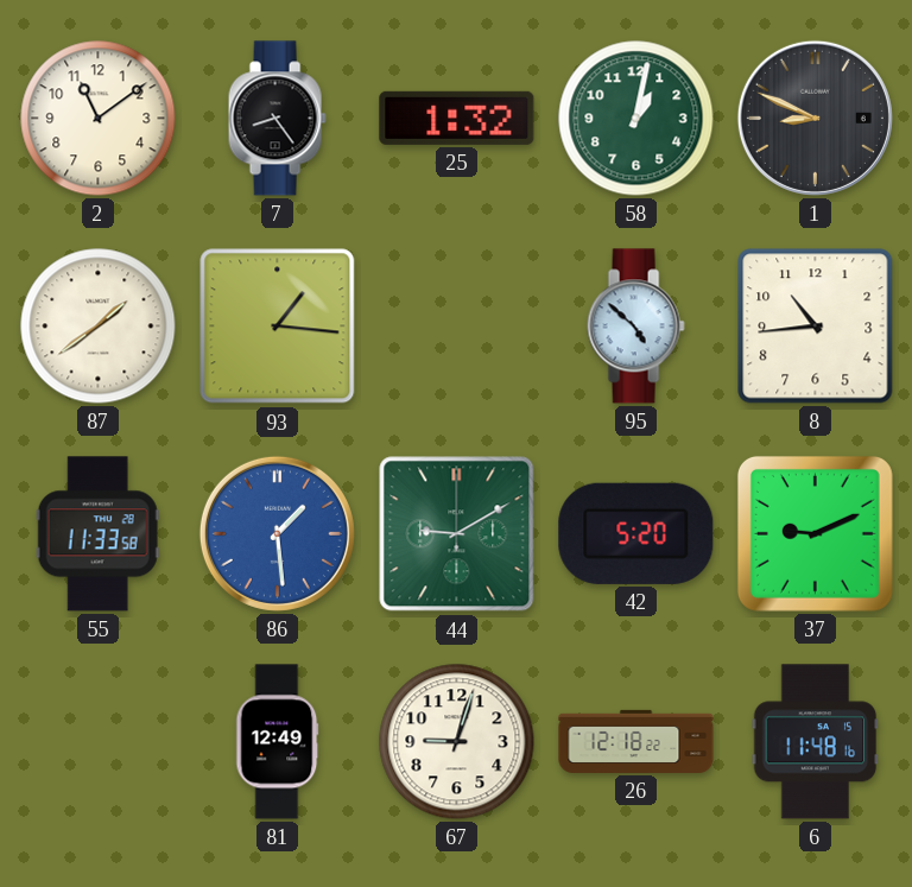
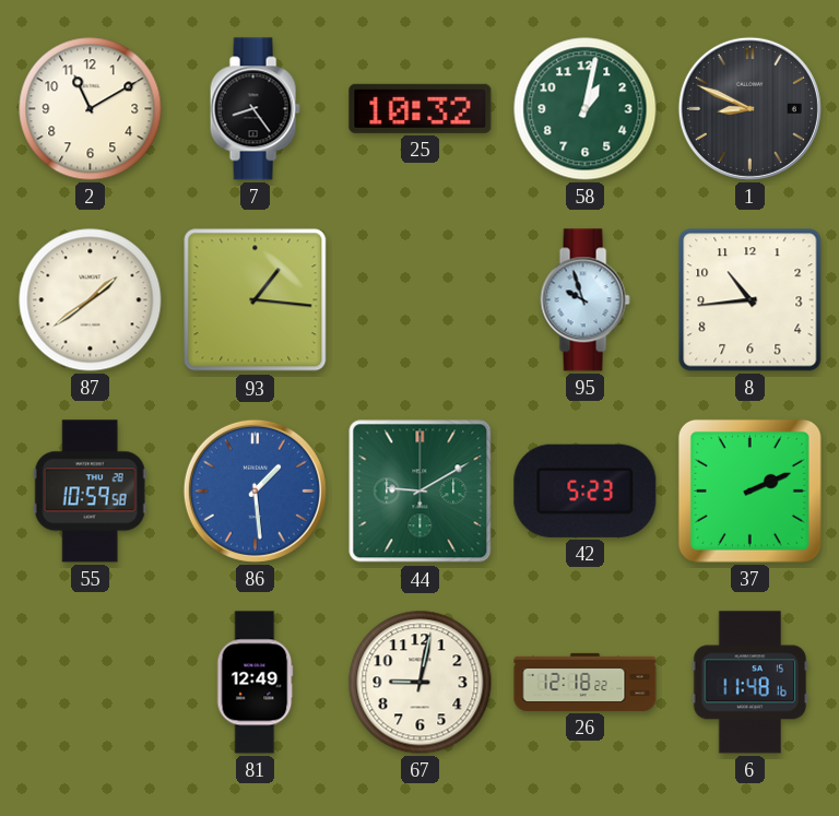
2: 11:09 -> 11:10
25: 1:32 -> 10:32
95: 4:52 -> 9:57
55: 11:33 -> 10:59
42: 5:20 -> 5:23
37: 9:11 -> 2:11
67: 9:03 -> 9:02
